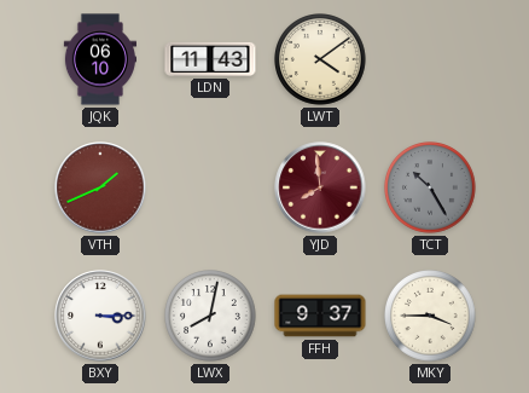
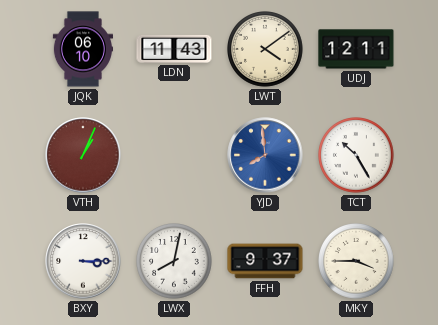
UDJ: none -> 12:11
VTH: 1:41 -> 1:04
YJD dial: burgundy -> blue
TCT dial: grey -> white
